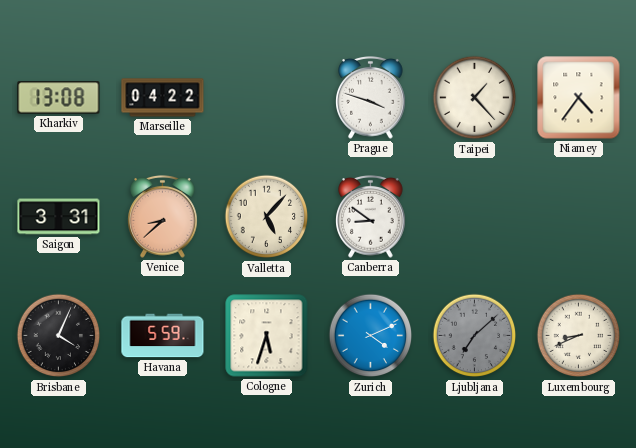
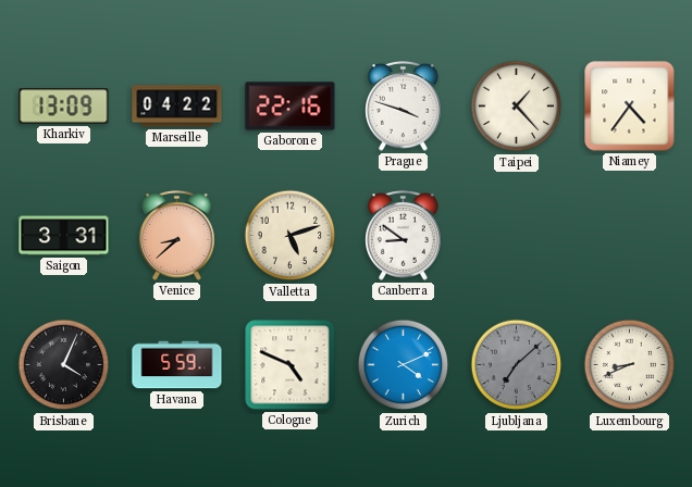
Kharkiv: 13:08 -> 13:09
Gaborone: none -> 22:16
Valletta: 5:07 -> 5:12
Cologne: 5:33 -> 4:49
